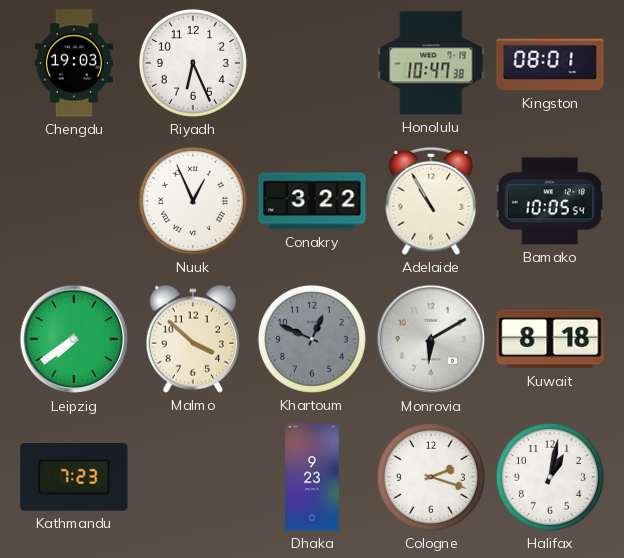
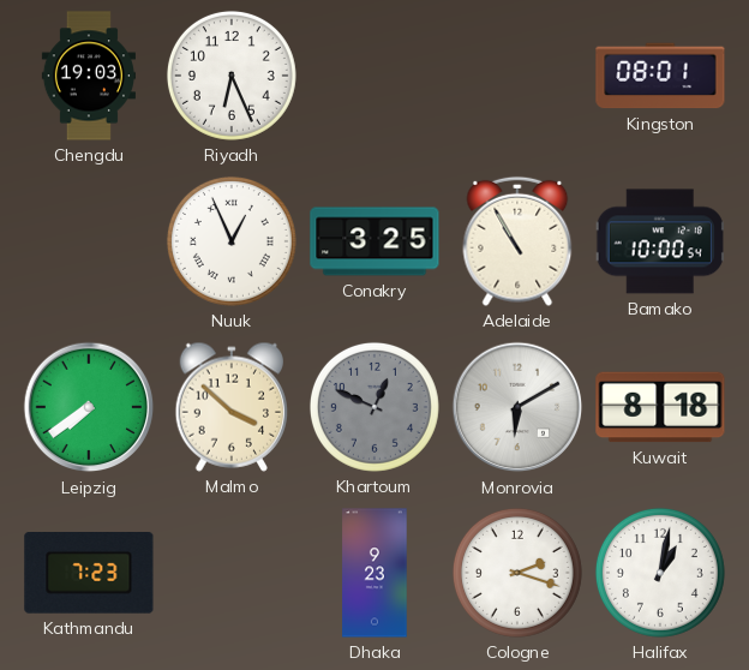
Honolulu: 10:47 -> none
Conakry: 3:22 -> 3:25
Bamako: 10:05 -> 10:00
